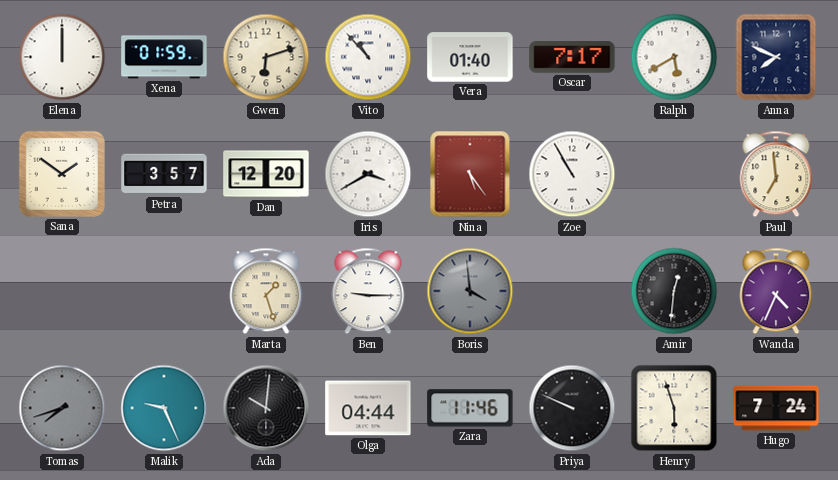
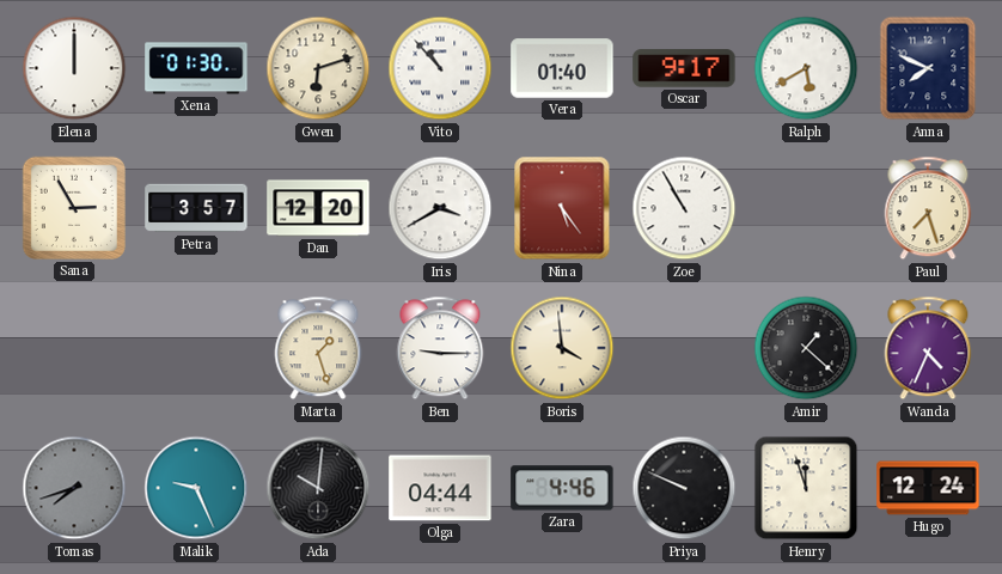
Xena: 01:59 -> 01:30
Oscar: 7:17 -> 9:17
Sana: 1:51 -> 2:55
Paul: 6:59 -> 7:27
Boris dial: grey -> cream
Amir: 12:31 -> 1:22
Zara: 11:46 -> 4:46
Henry: 5:57 -> 11:57
Hugo: 7:24 -> 12:24
